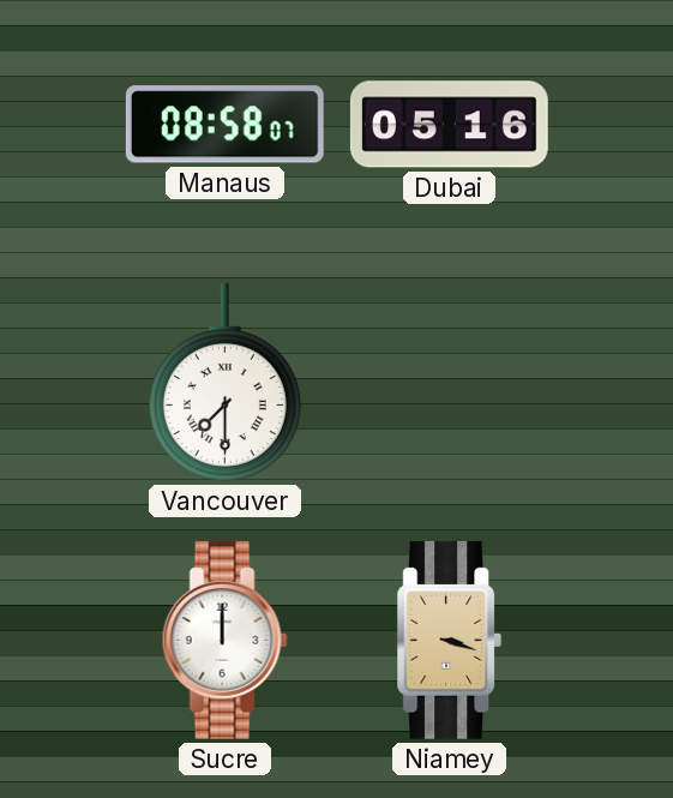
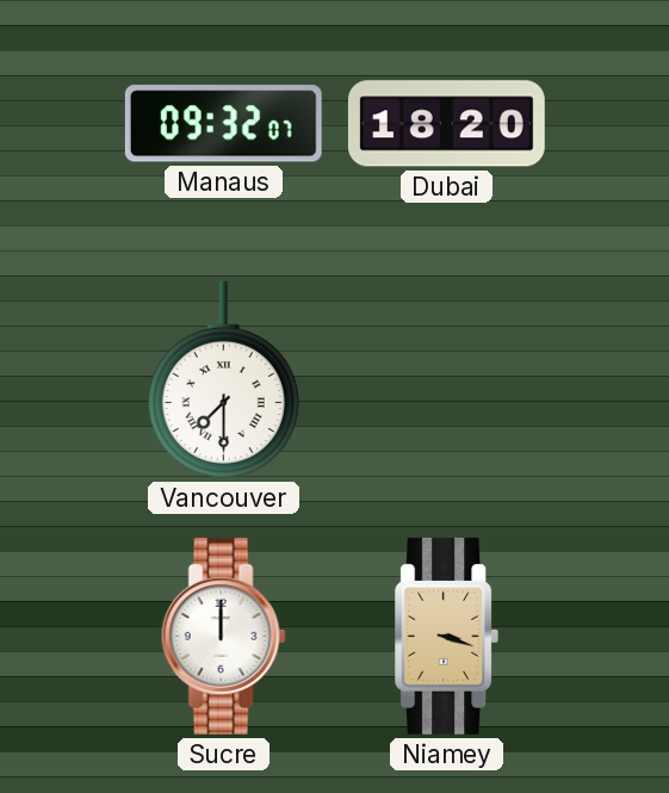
Manaus: 08:58 -> 09:32
Dubai: 05:16 -> 18:20
